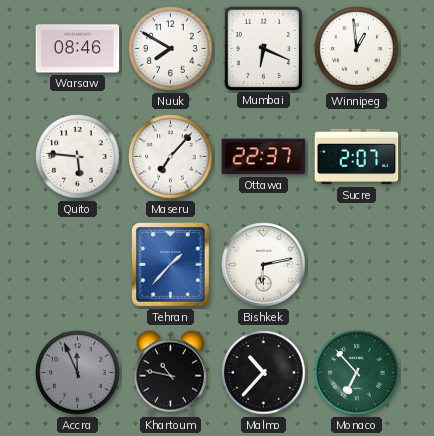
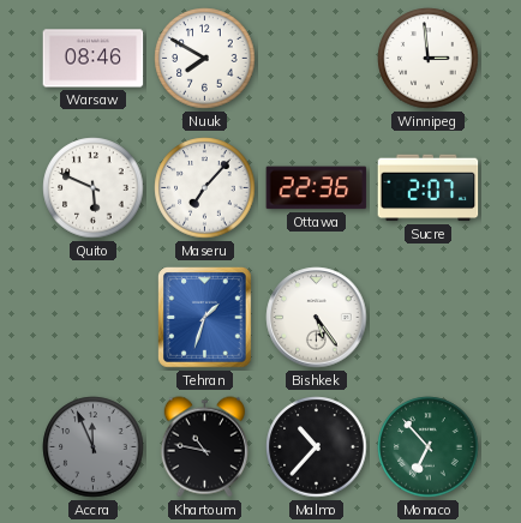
Mumbai: 6:19 -> none
Winnipeg: 12:59 -> 2:59
Quito: 5:46 -> 5:49
Ottawa: 22:37 -> 22:36
Tehran: 1:37 -> 1:33
Bishkek: 6:13 -> 5:24
